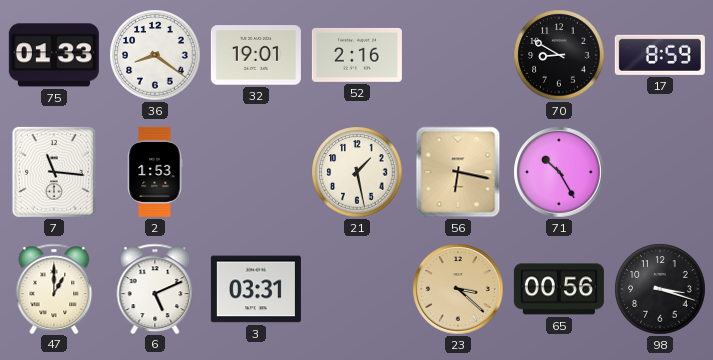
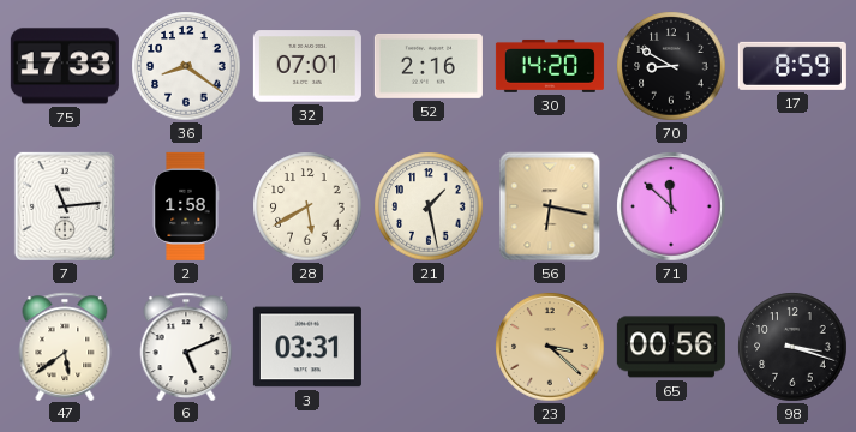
75: 01:33 -> 17:33
32: 19:01 -> 07:01
30: none -> 14:20
7: 11:16 -> 11:14
2: 1:53 -> 1:58
28: none -> 5:40
71: 10:25 -> 11:52
47: 1:00 -> 5:39
